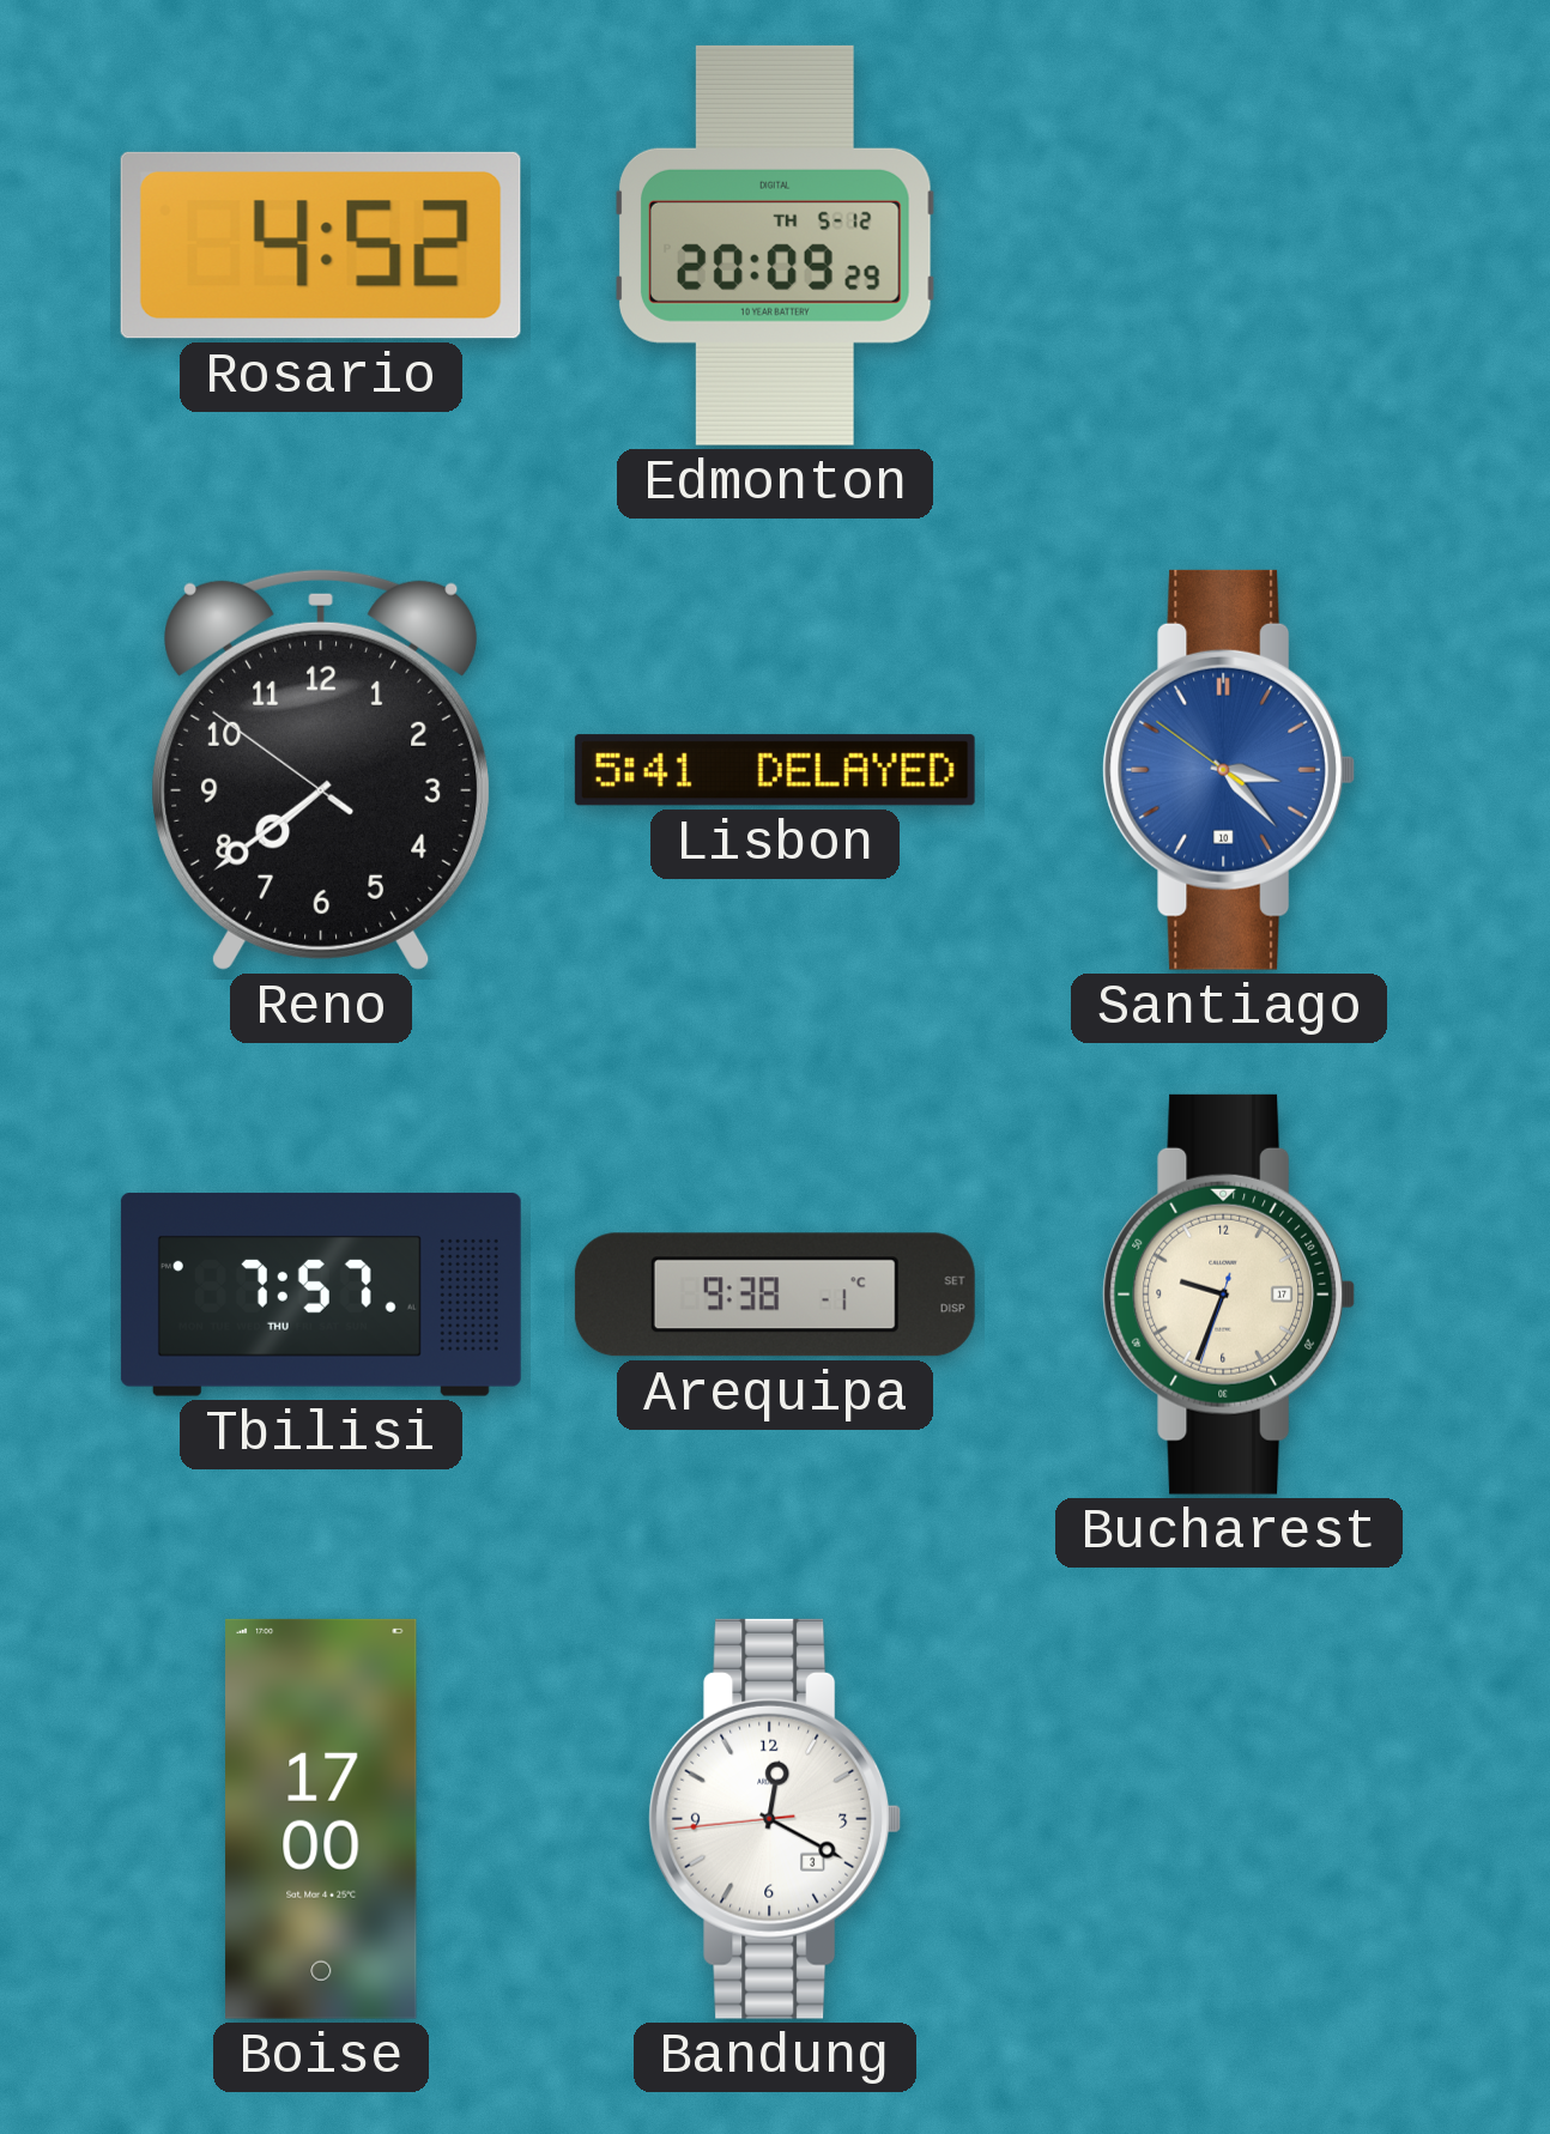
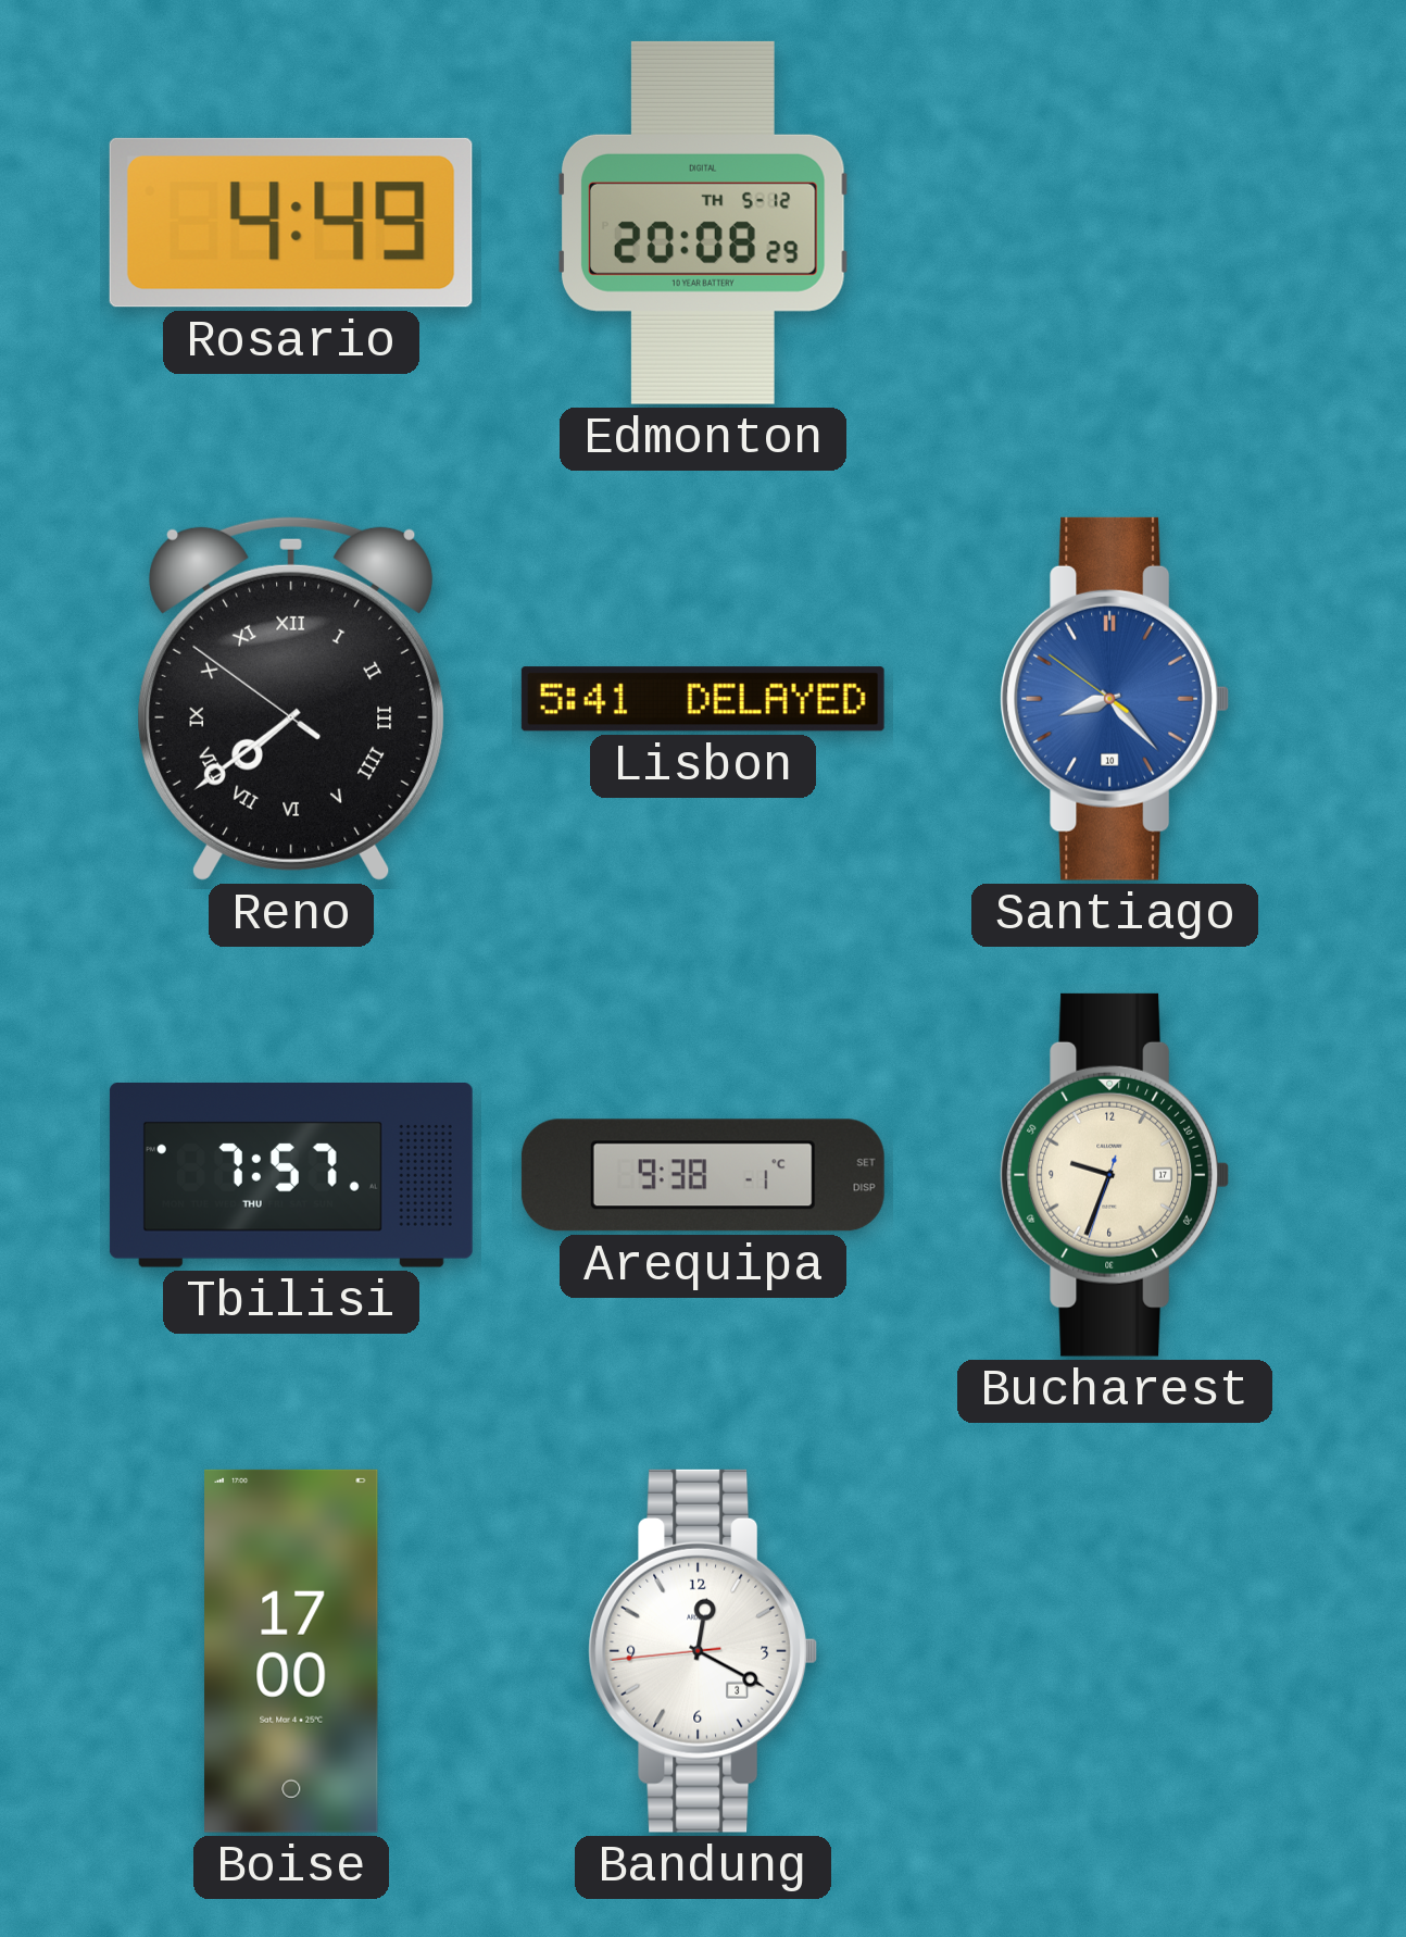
Rosario: 4:52 -> 4:49
Edmonton: 20:09 -> 20:08
Reno numerals: Arabic -> Roman
Santiago: 3:22 -> 8:22
